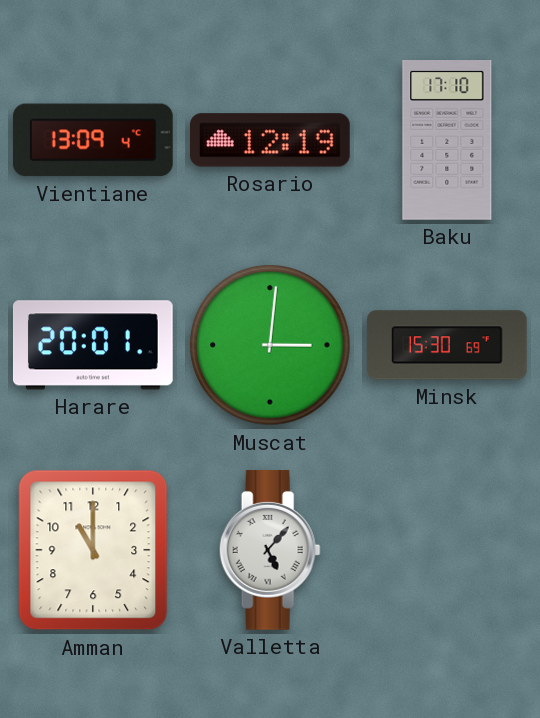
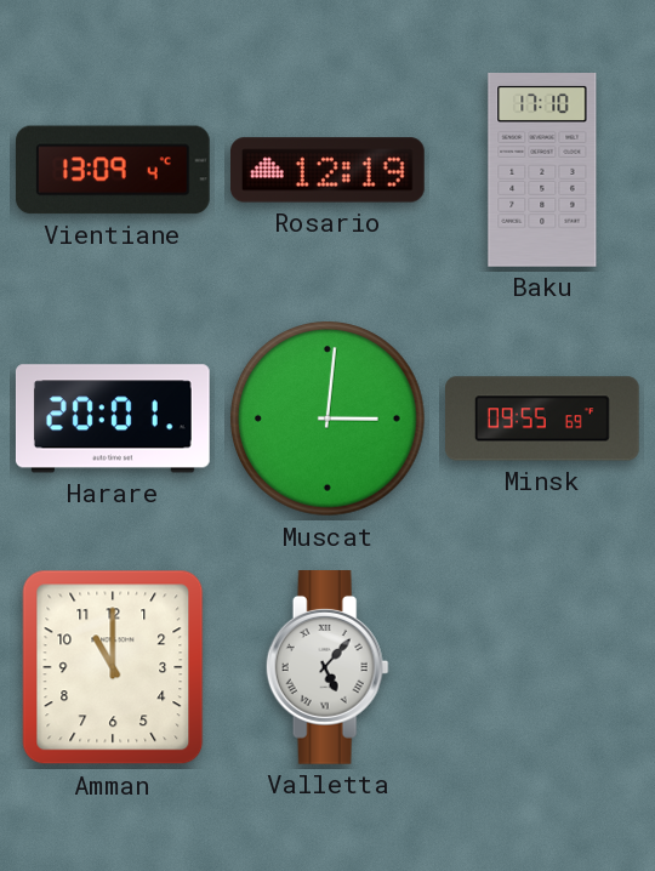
Minsk: 15:30 -> 09:55
